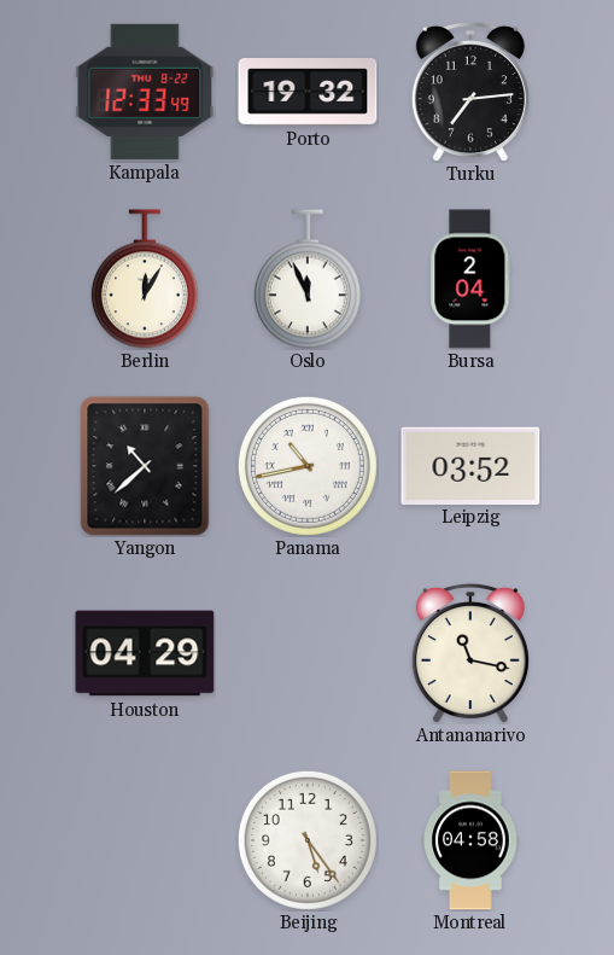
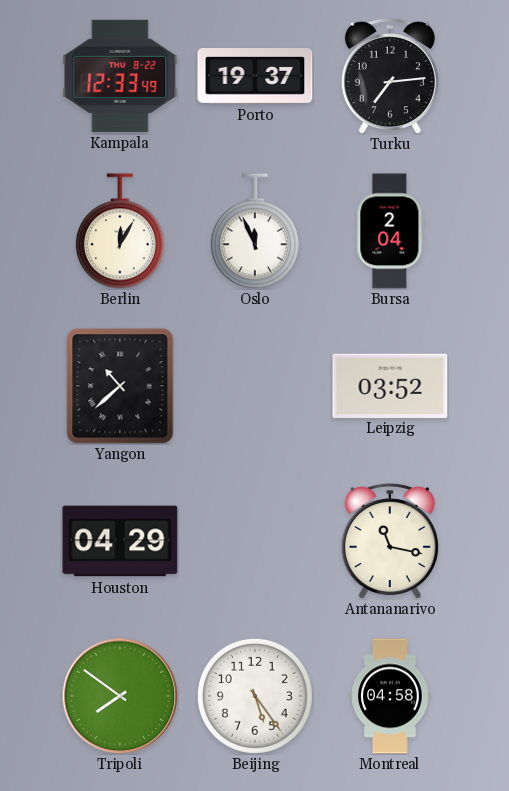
Porto: 19:32 -> 19:37
Panama: 10:43 -> none
Tripoli: none -> 7:51
